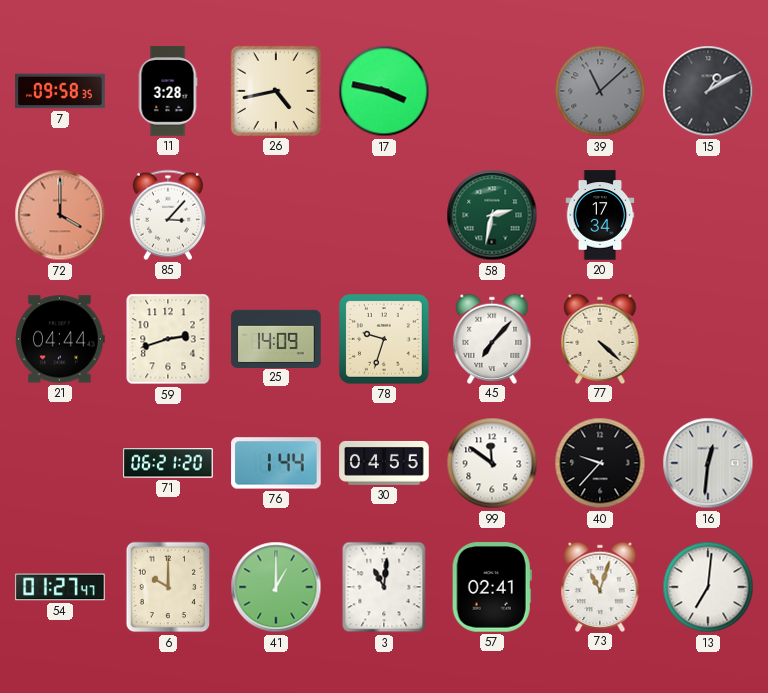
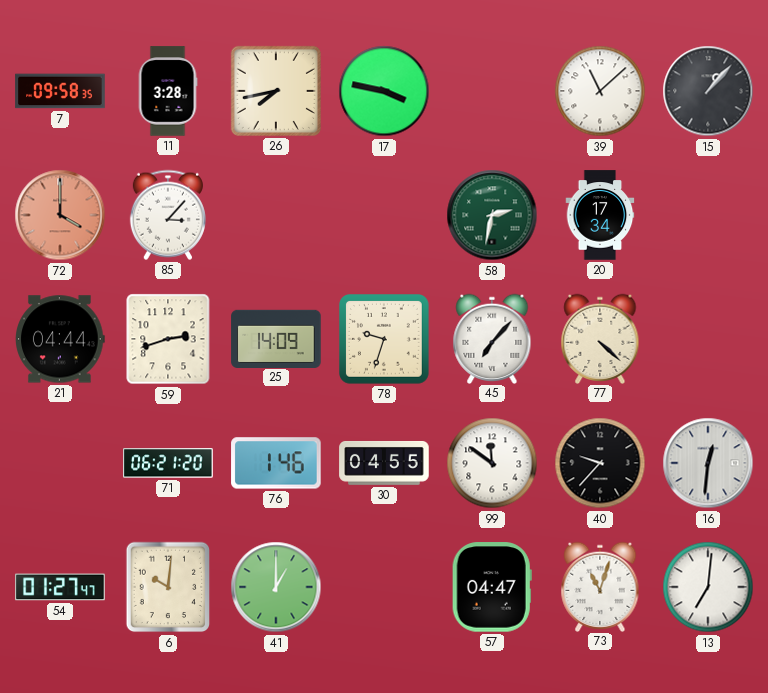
26: 4:43 -> 7:43
39 dial: grey -> white
15: 1:10 -> 1:07
76: 1:44 -> 1:46
6: 10:00 -> 10:01
3: 11:01 -> none
57: 02:41 -> 04:47
